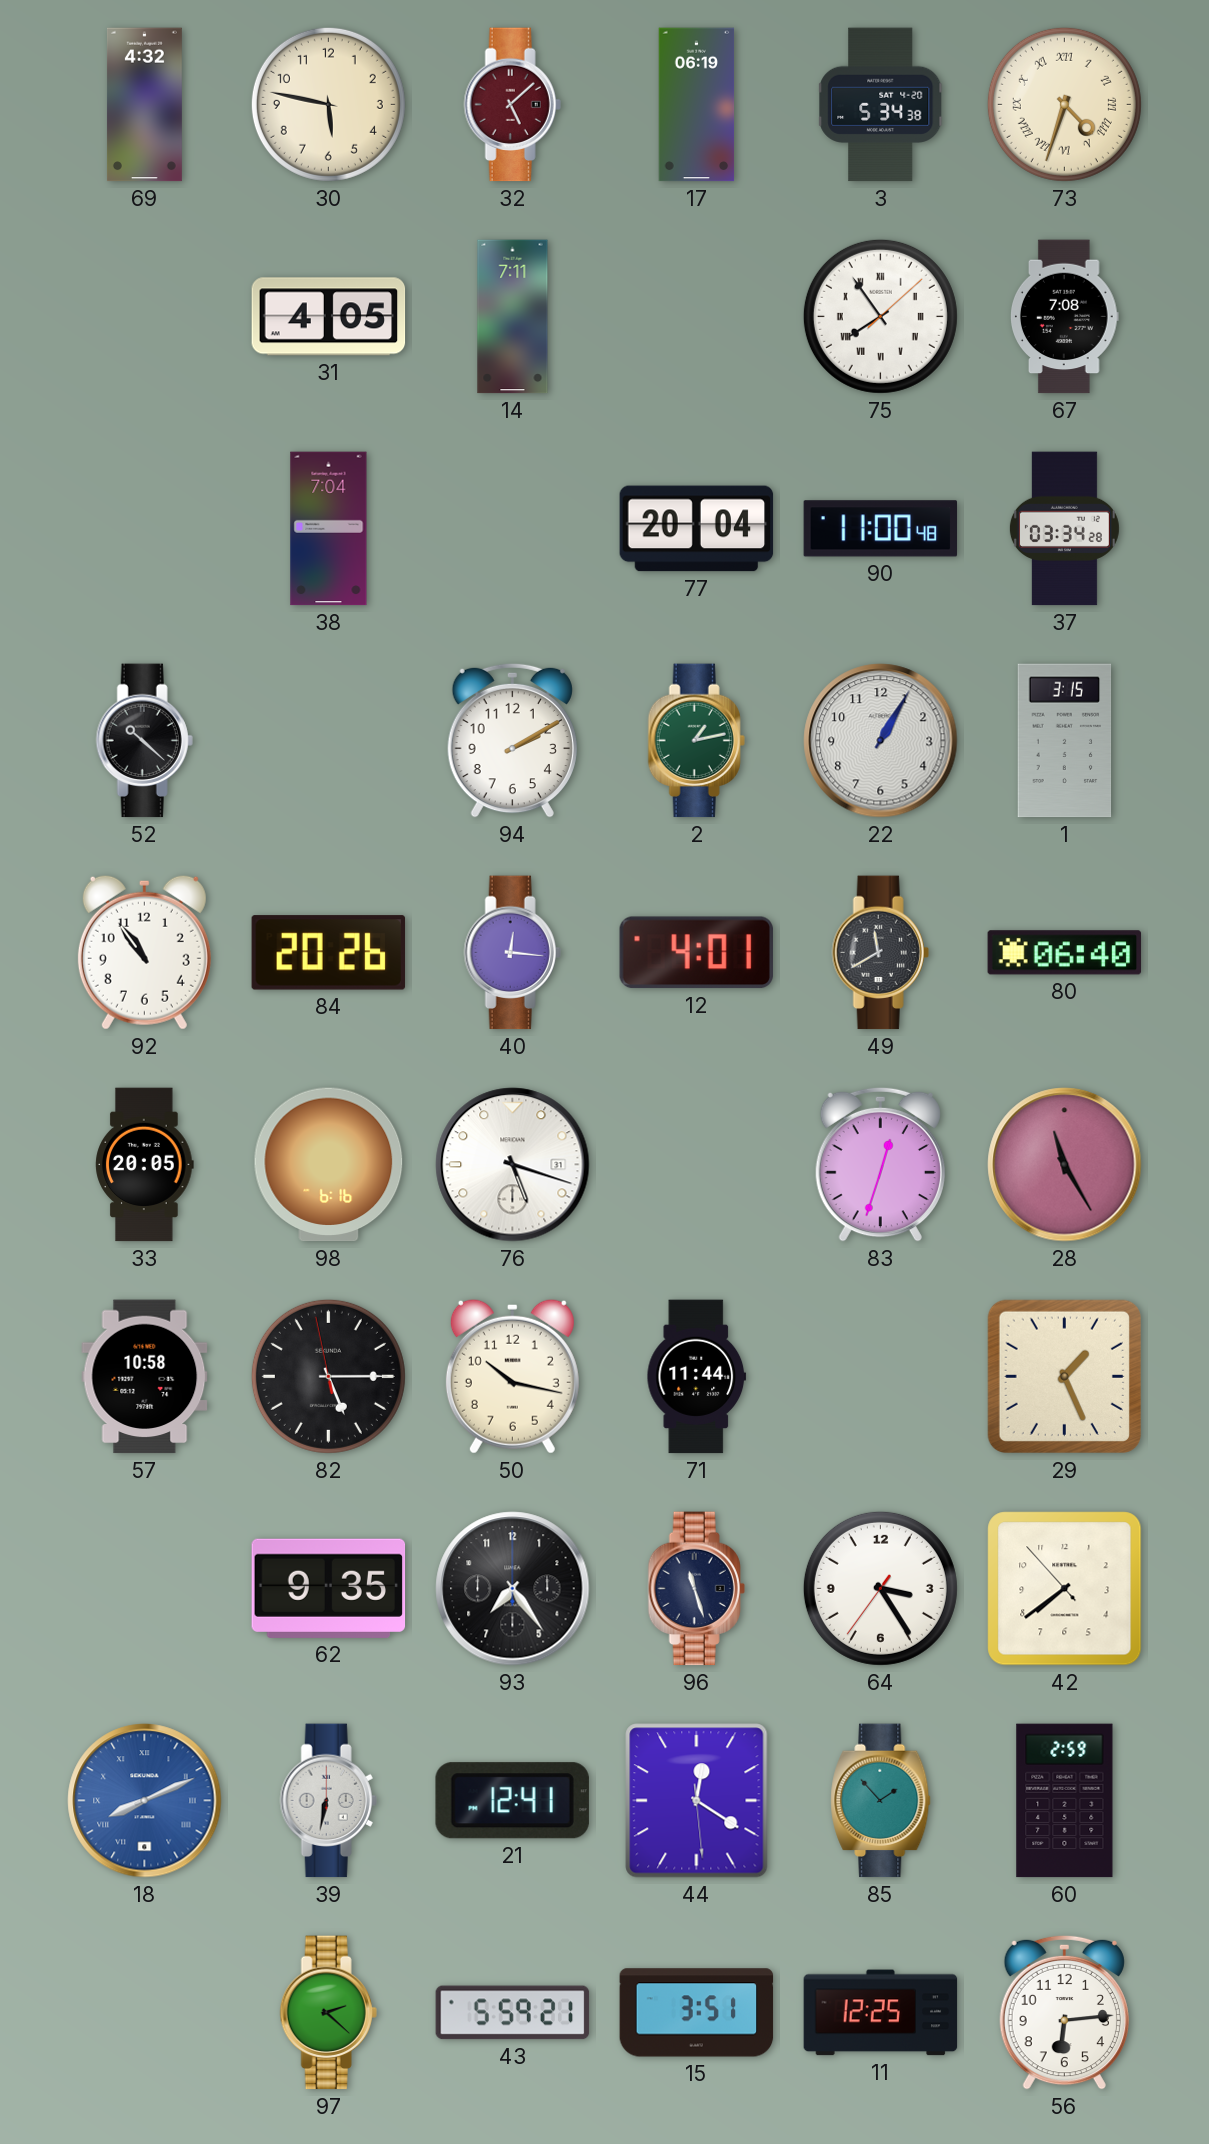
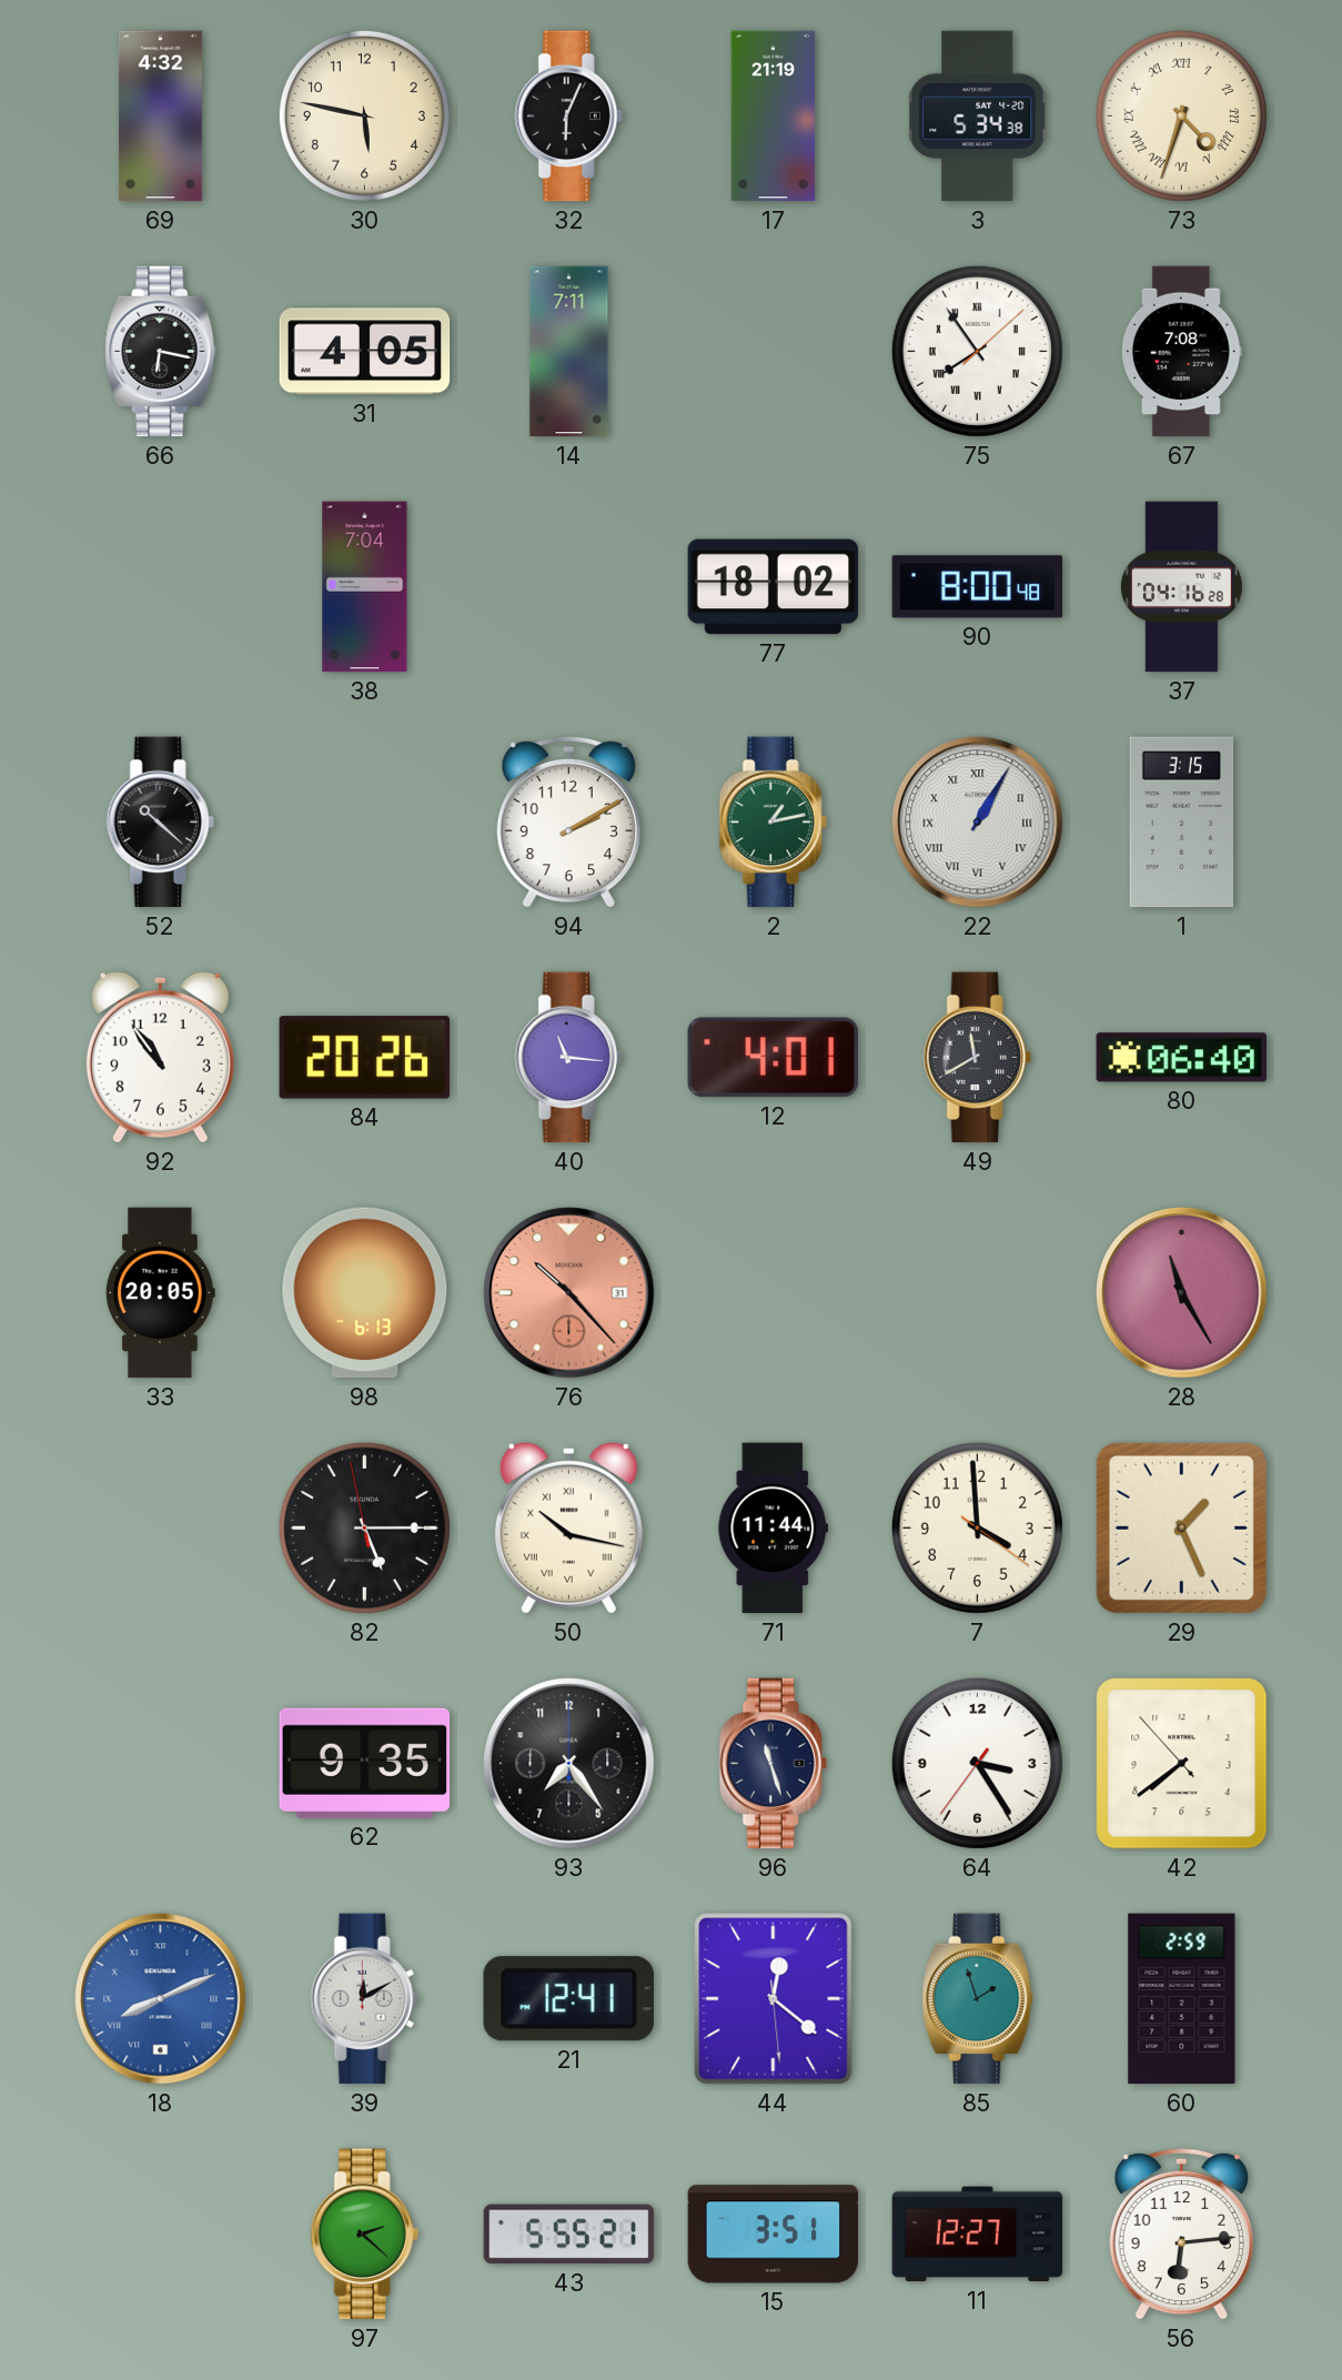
32: 5:08 -> 6:04
32 dial: burgundy -> black
17: 06:19 -> 21:19
66: none -> 6:17
77: 20:04 -> 18:02
90: 11:00 -> 8:00
37: 03:34 -> 04:16
22 numerals: Arabic -> Roman
40: 12:16 -> 11:16
98: 6:16 -> 6:13
76: 5:18 -> 10:23
76 dial: white -> salmon
83: 12:33 -> none
57: 10:58 -> none
50 numerals: Arabic -> Roman
7: none -> 3:59
39: 6:32 -> 12:10
44: 12:20 -> 12:21
85: 1:53 -> 1:57
43: 5:59 -> 5:55
11: 12:25 -> 12:27
